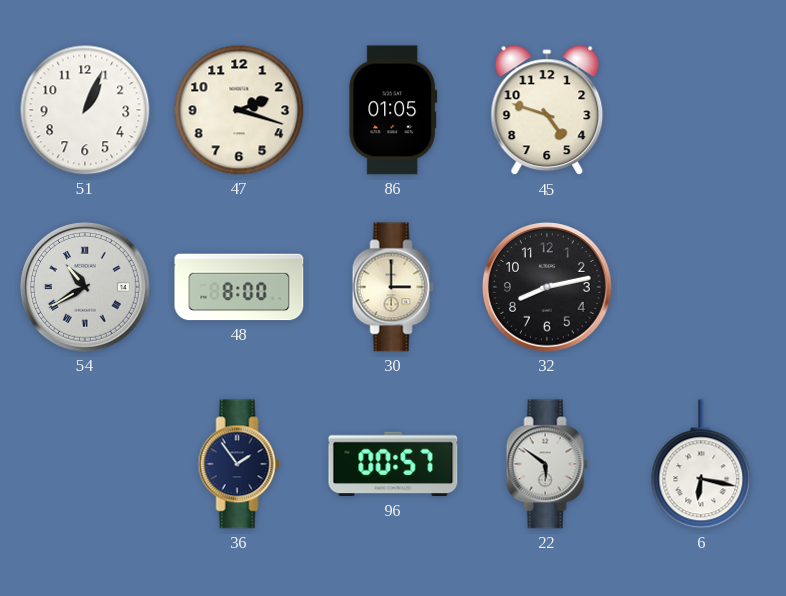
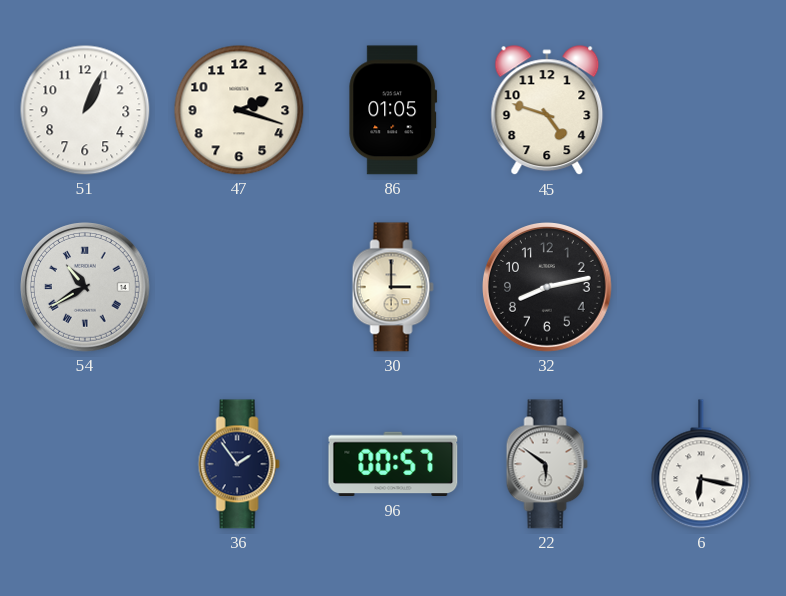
48: 8:00 -> none
